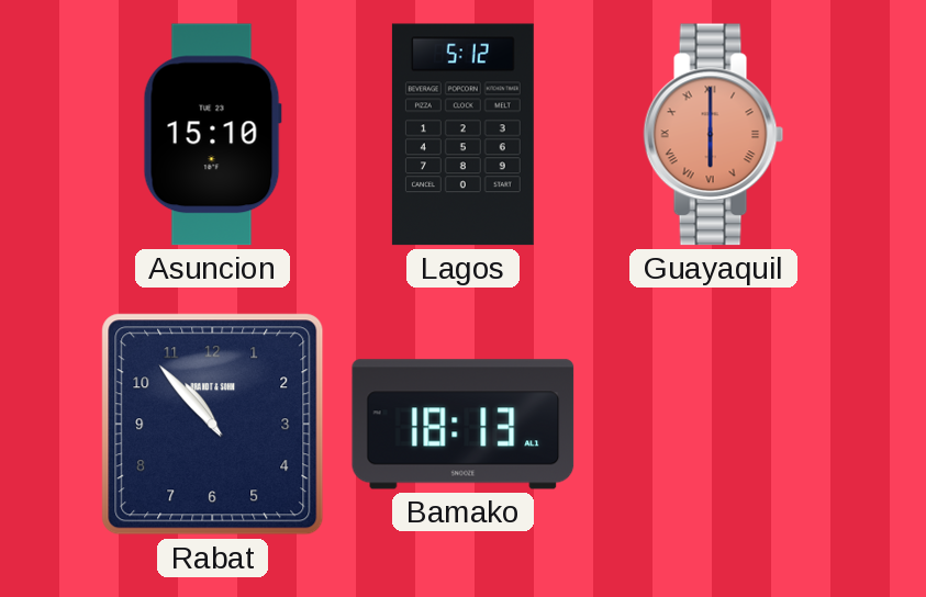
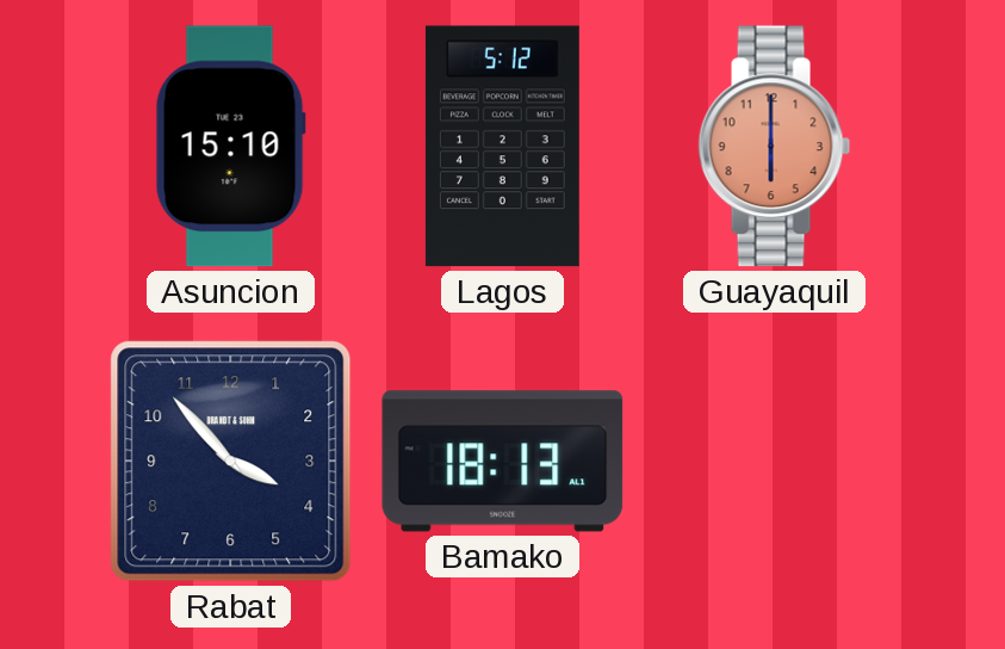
Guayaquil numerals: Roman -> Arabic
Rabat: 10:53 -> 3:53
